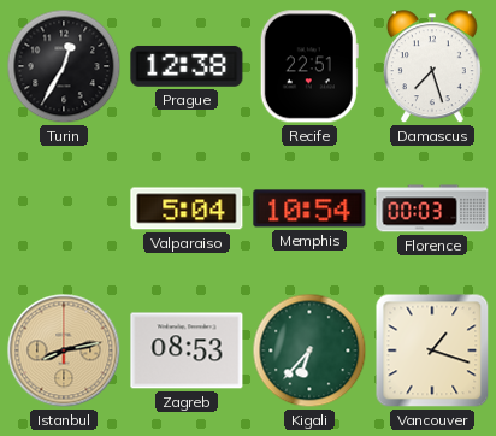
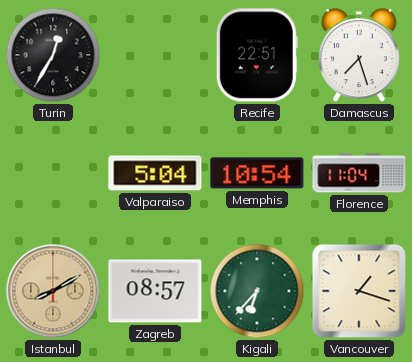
Prague: 12:38 -> none
Florence: 00:03 -> 11:04
Istanbul: 8:13 -> 8:10
Zagreb: 08:53 -> 08:57
